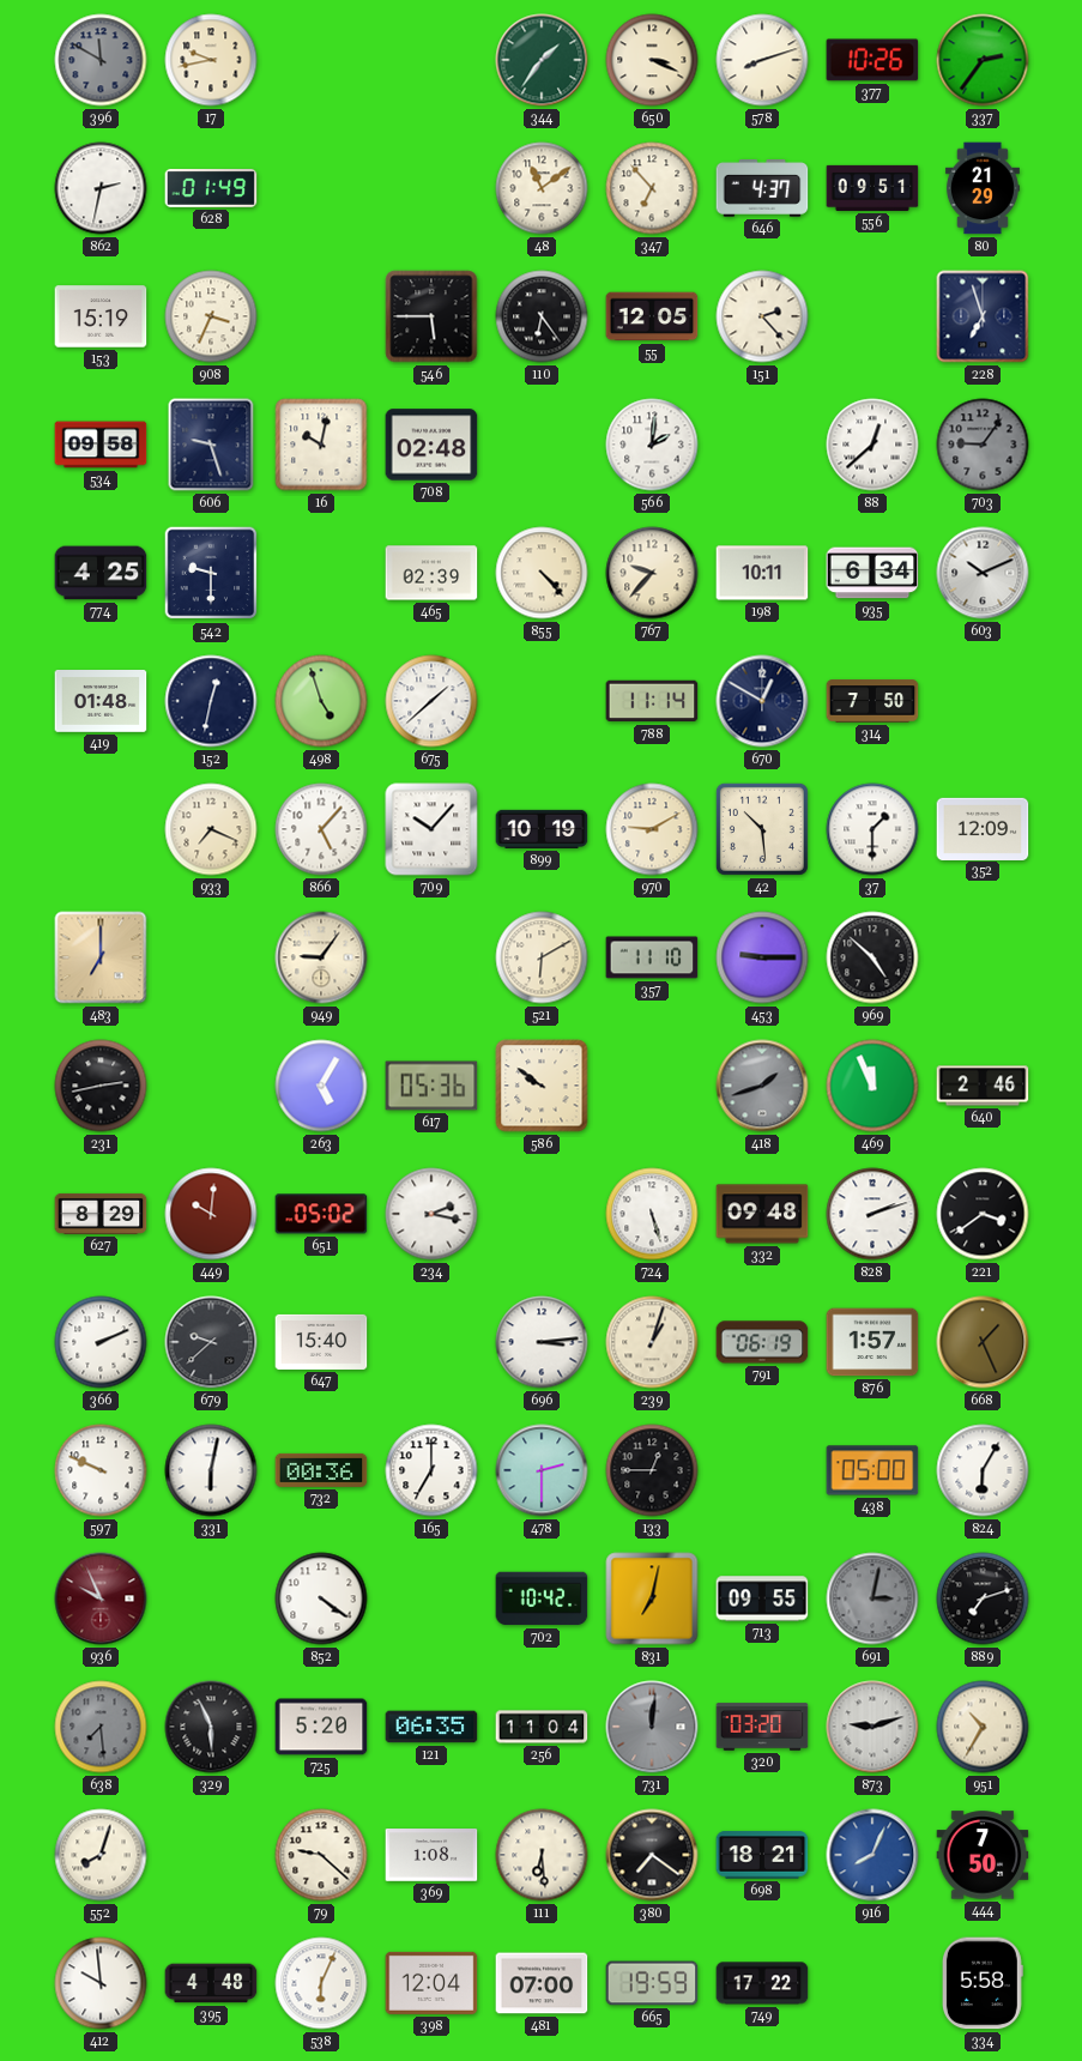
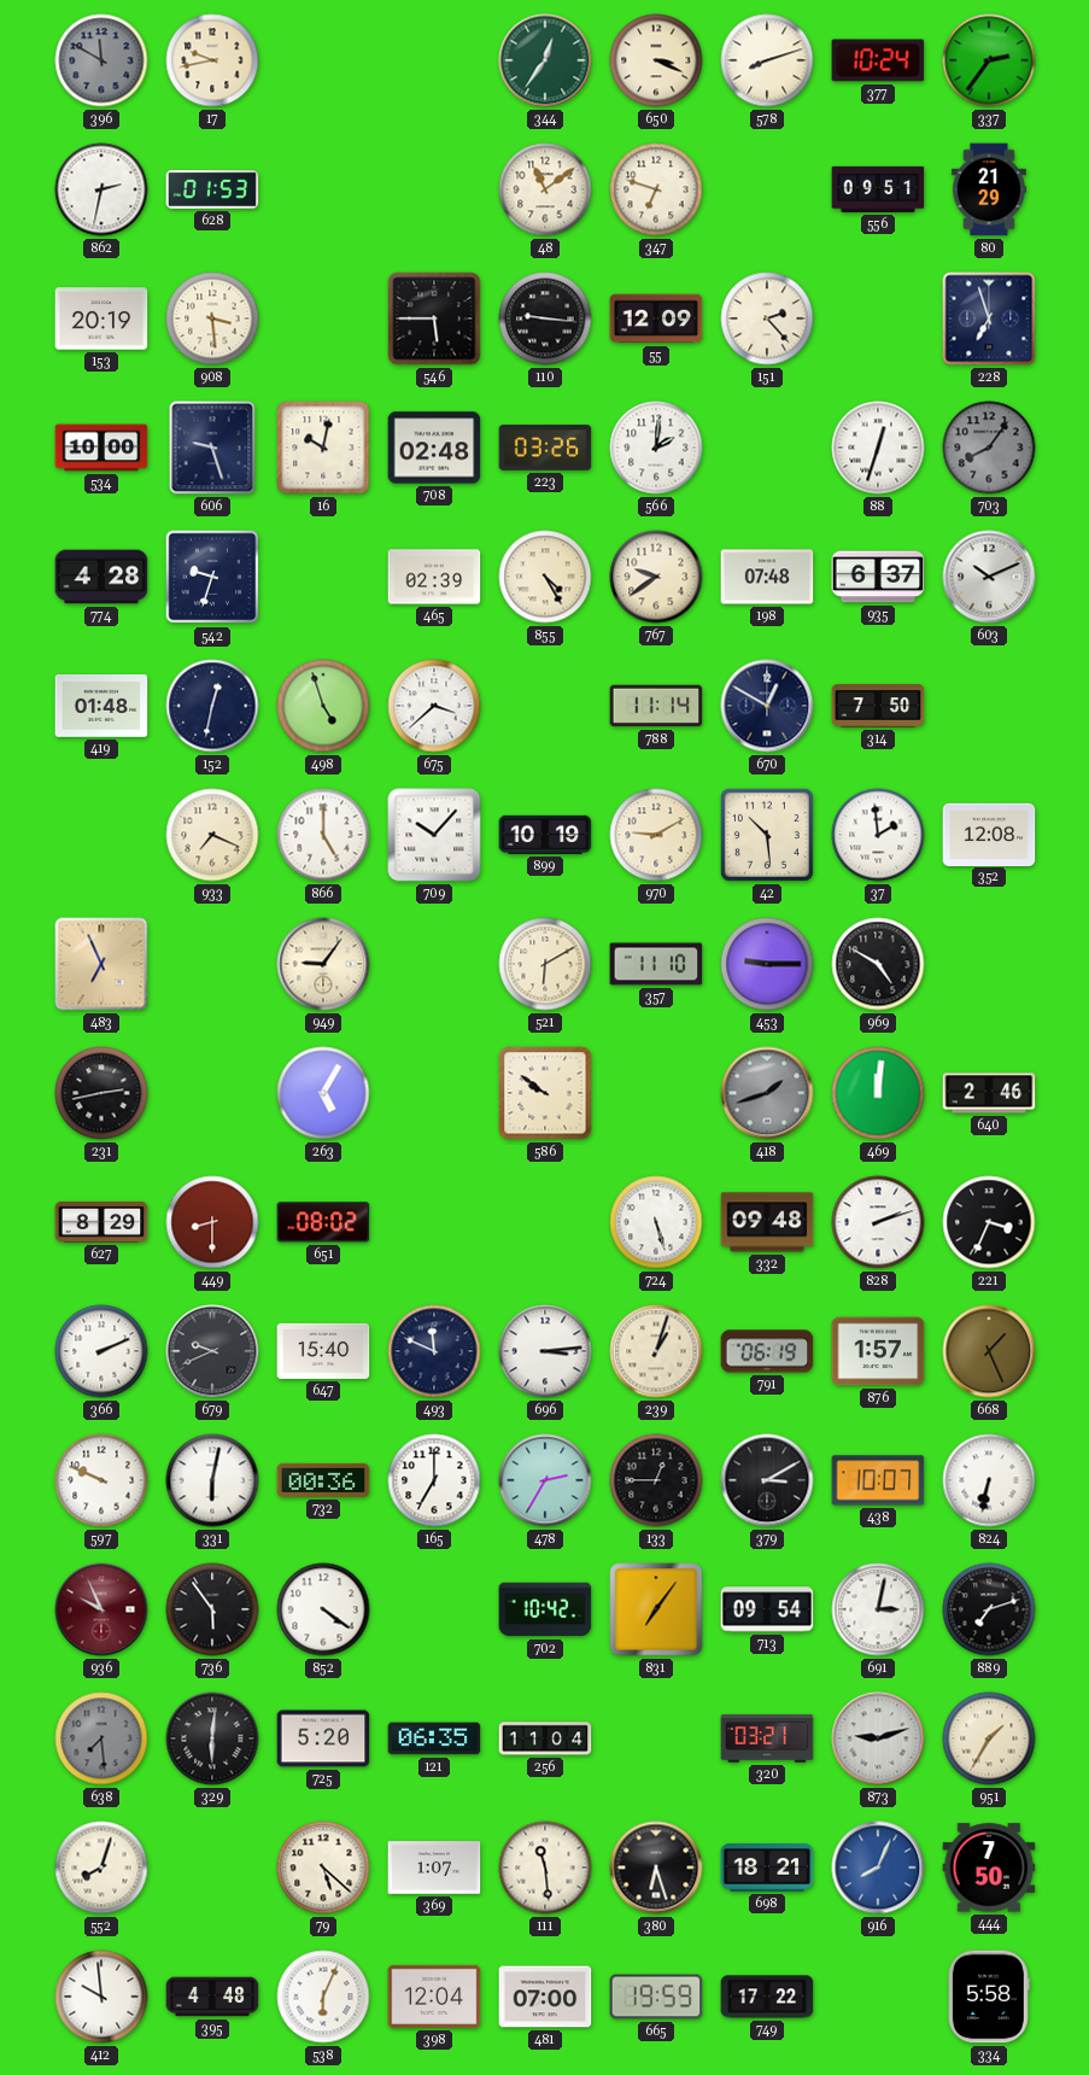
344: 1:36 -> 12:36
377: 10:26 -> 10:24
628: 01:49 -> 01:53
347: 6:53 -> 6:48
646: 4:37 -> none
153: 15:19 -> 20:19
908: 3:34 -> 3:29
110: 6:24 -> 9:16
55: 12:05 -> 12:09
534: 09:58 -> 10:00
223: none -> 03:26
88: 12:38 -> 12:33
703: 9:06 -> 8:06
774: 4:25 -> 4:28
542: 9:30 -> 9:33
855: 4:23 -> 4:25
767: 9:37 -> 9:39
198: 10:11 -> 07:48
935: 6:34 -> 6:37
675: 1:38 -> 3:38
866: 5:07 -> 5:00
37: 1:30 -> 1:59
352: 12:09 -> 12:08
483: 7:00 -> 6:56
969: 4:52 -> 4:50
617: 05:36 -> none
469: 11:56 -> 12:01
449: 10:01 -> 8:30
651: 05:02 -> 08:02
234: 2:17 -> none
221: 3:39 -> 3:34
679: 9:38 -> 9:41
493: none -> 11:49
478: 2:30 -> 2:35
379: none -> 3:10
438: 05:00 -> 10:07
824: 6:05 -> 6:32
736: none -> 5:54
831: 7:02 -> 7:06
713: 09:55 -> 09:54
691 dial: grey -> white
329: 5:56 -> 6:01
731: 12:01 -> none
320: 03:20 -> 03:21
951: 10:35 -> 1:35
79: 9:22 -> 5:22
369: 1:08 -> 1:07
111: 6:29 -> 11:29
380: 7:21 -> 6:27
